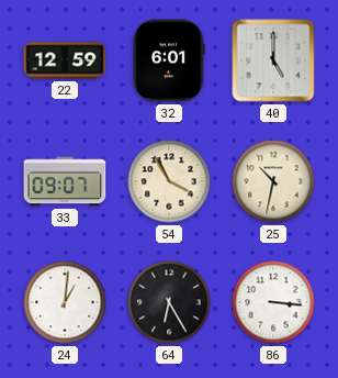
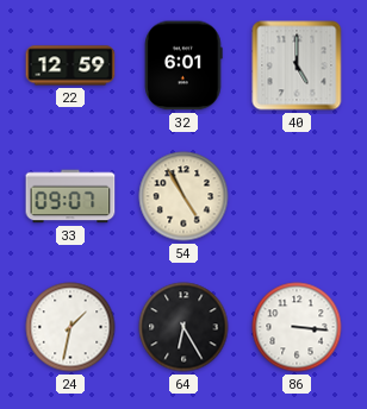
54: 3:55 -> 4:55
25: 10:32 -> none
24: 1:01 -> 1:32
